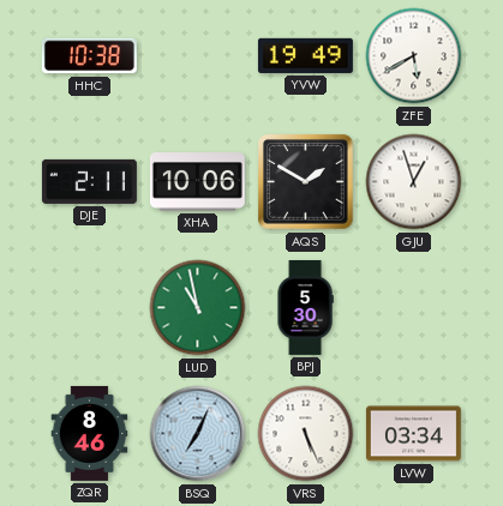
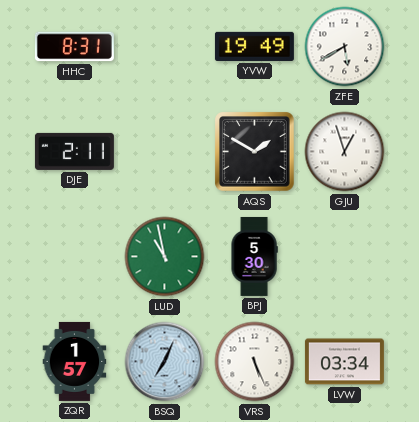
HHC: 10:38 -> 8:31
XHA: 10:06 -> none
ZQR: 8:46 -> 1:57
